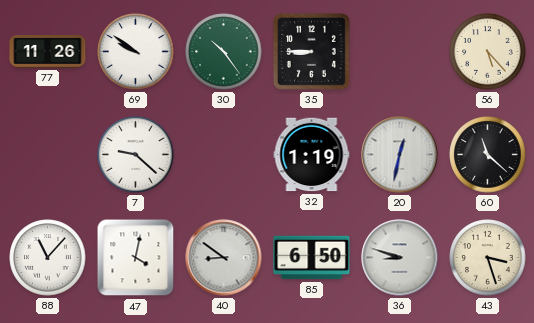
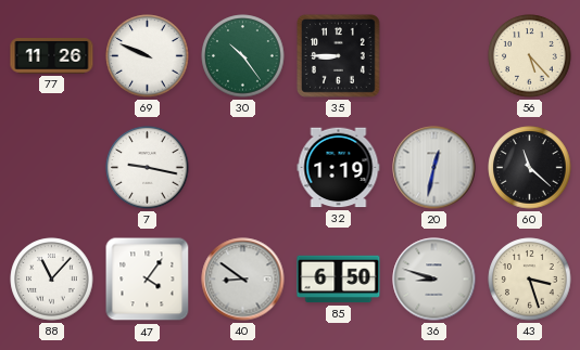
69: 9:51 -> 9:49
7: 9:22 -> 9:17
47: 4:02 -> 4:06
